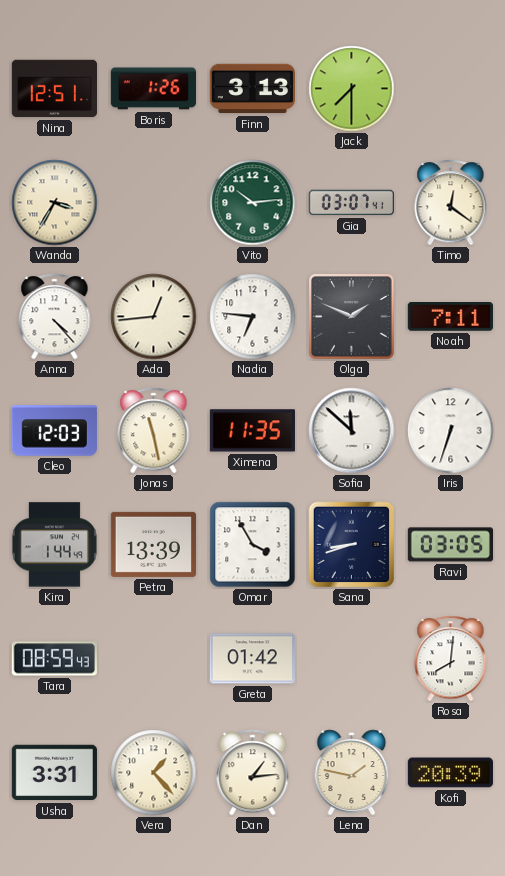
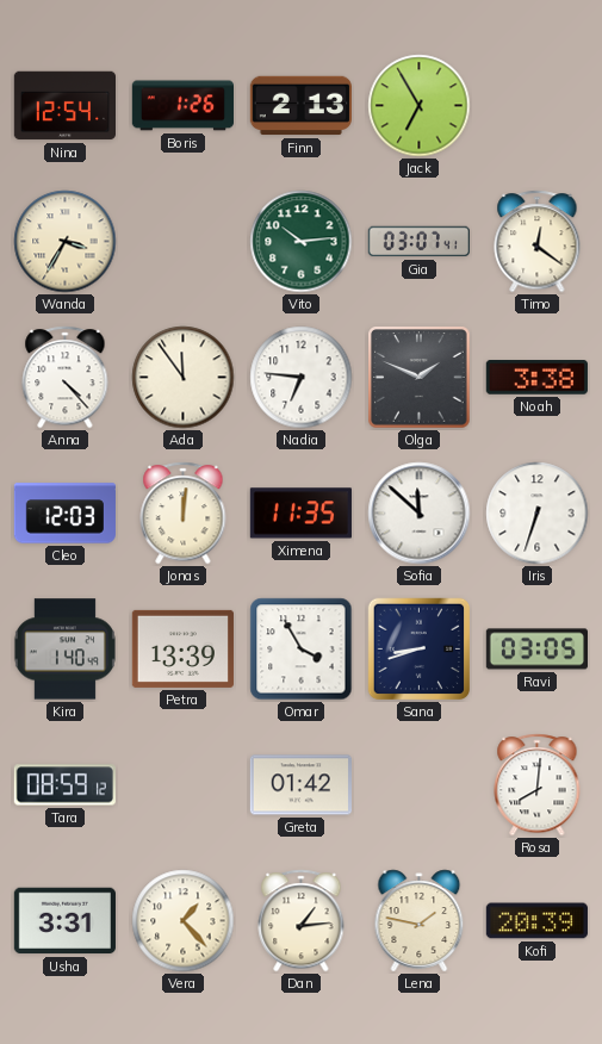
Nina: 12:51 -> 12:54
Finn: 3:13 -> 2:13
Jack: 7:30 -> 6:55
Ada: 12:44 -> 11:54
Noah: 7:11 -> 3:38
Jonas: 11:28 -> 12:01
Kira: 1:44 -> 1:40
Tara: 08:59:43 -> 08:59:12
